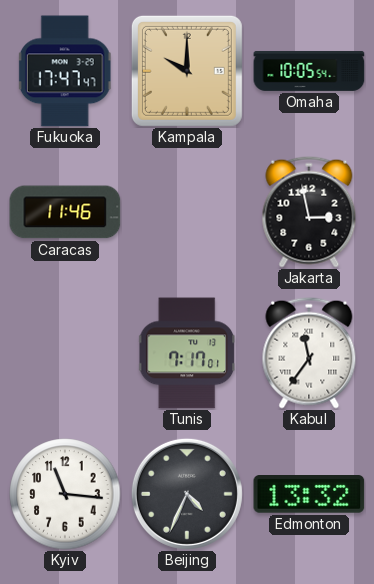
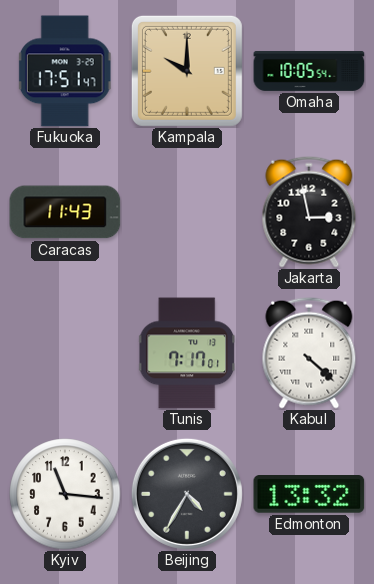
Fukuoka: 17:47 -> 17:51
Caracas: 11:46 -> 11:43
Kabul: 11:36 -> 4:22
Beijing: 4:34 -> 4:35
